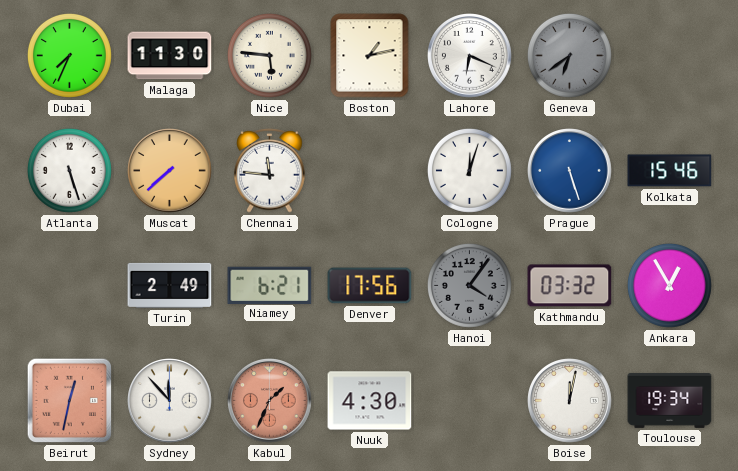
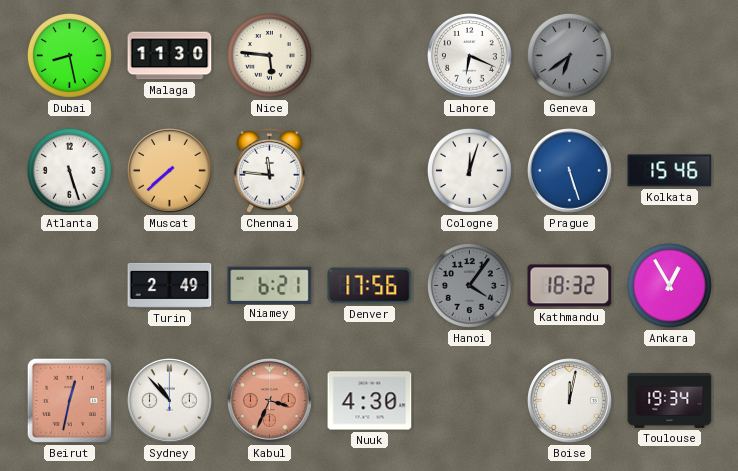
Dubai: 7:34 -> 8:28
Boston: 1:13 -> none
Kathmandu: 03:32 -> 18:32
Sydney: 11:53 -> 10:53
Kabul: 1:34 -> 3:34
